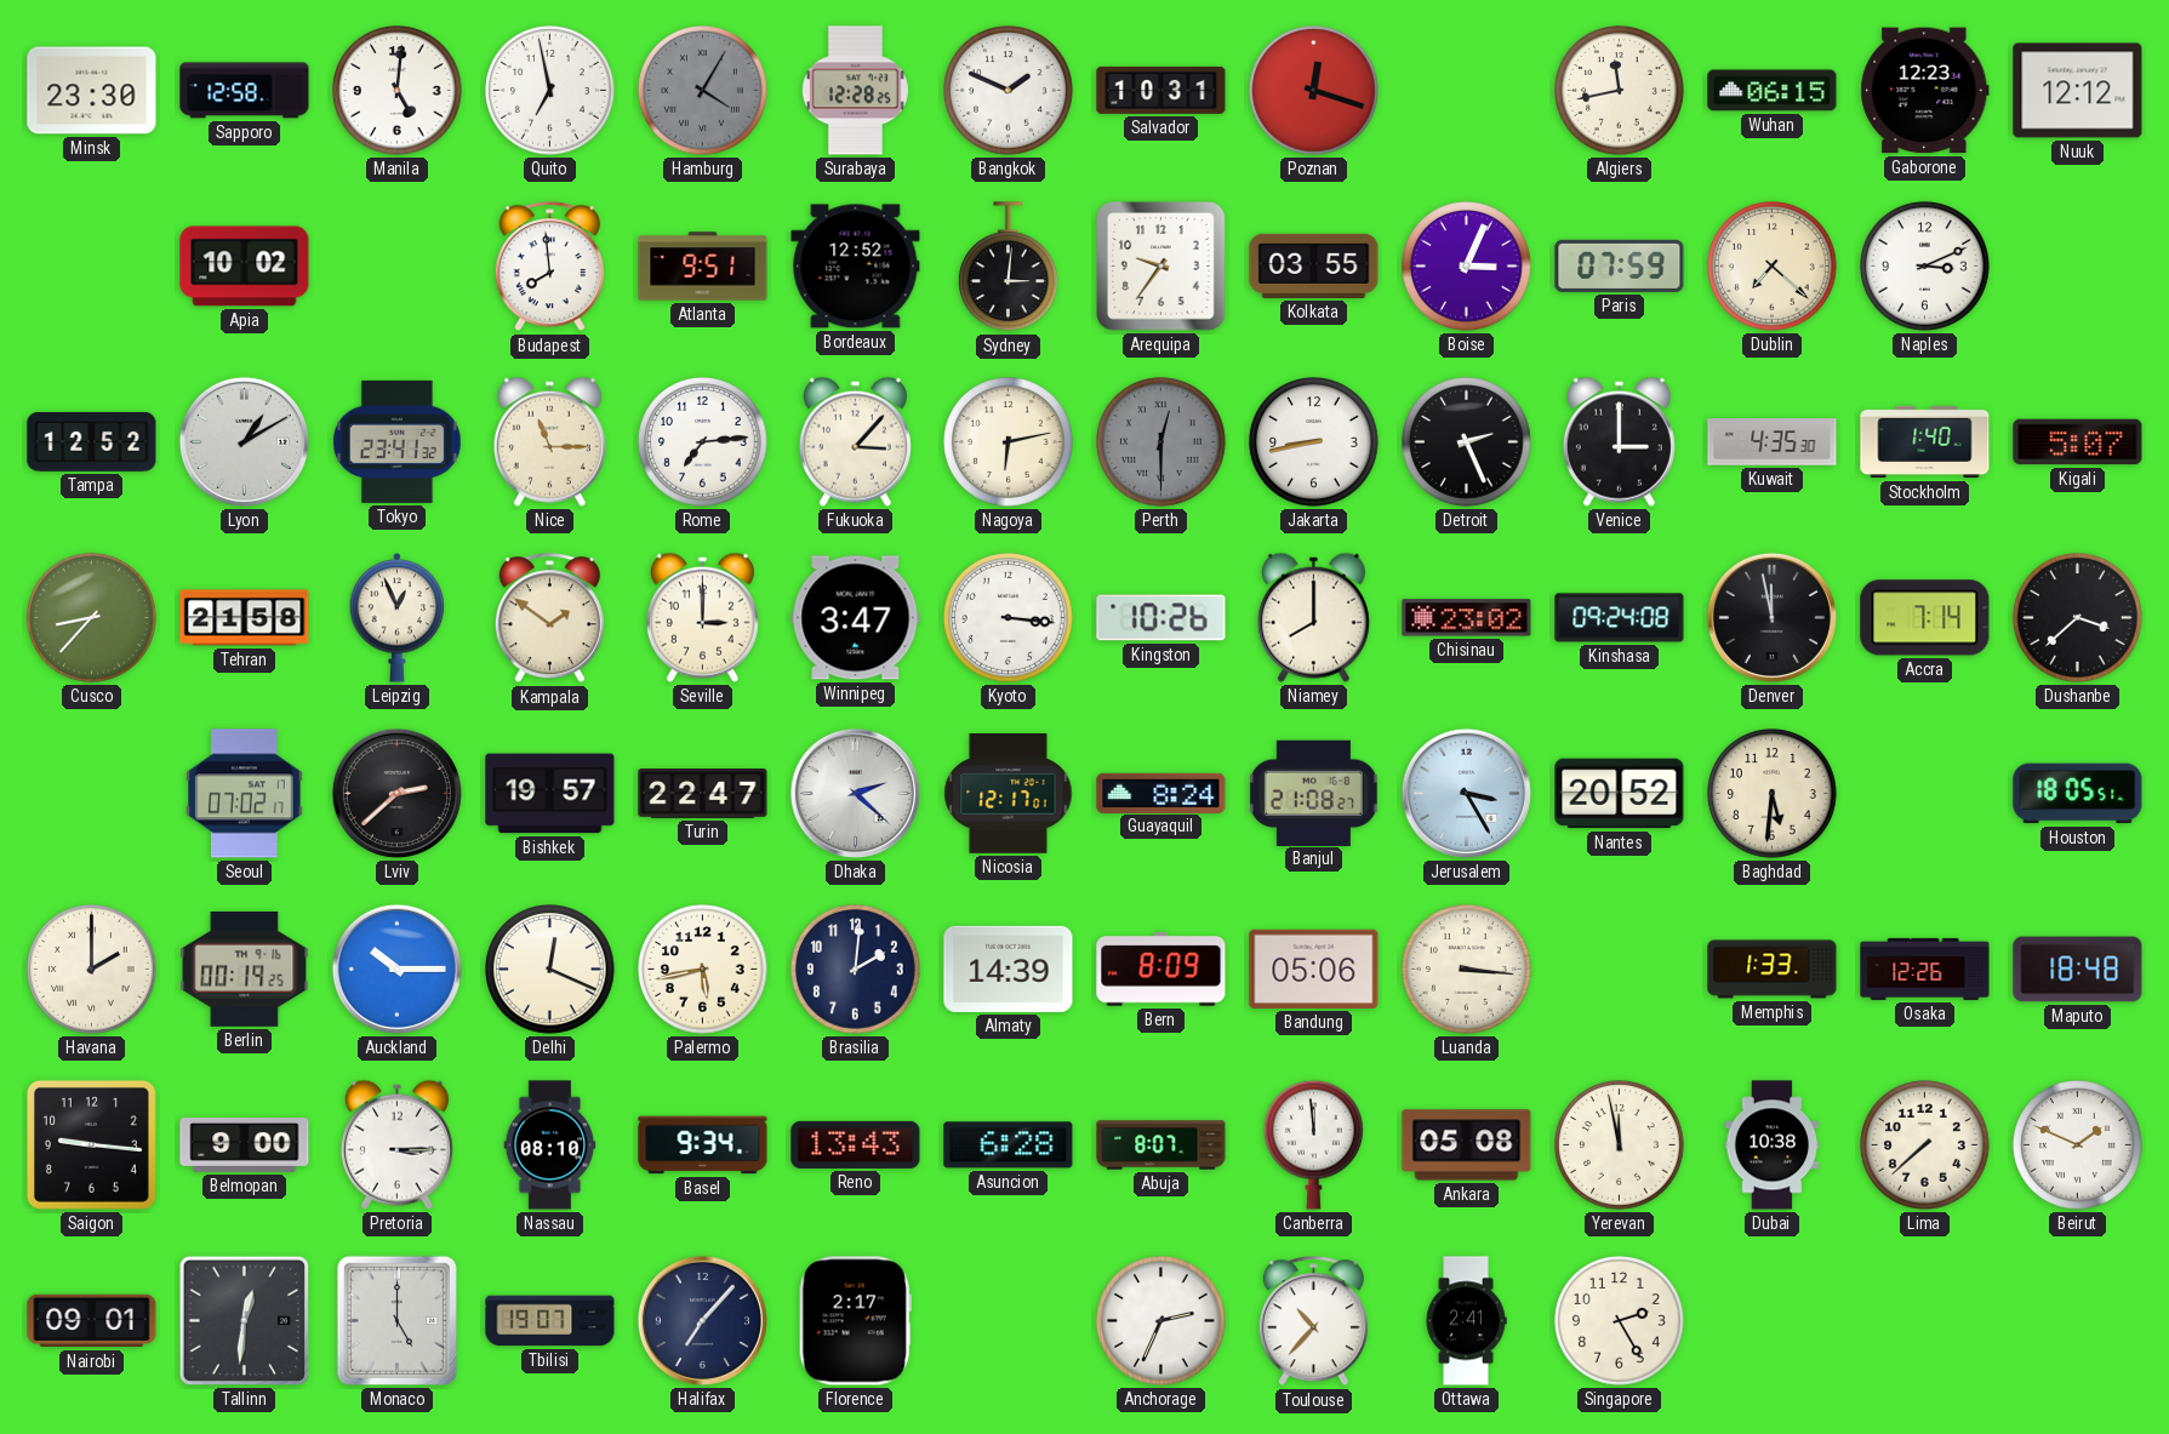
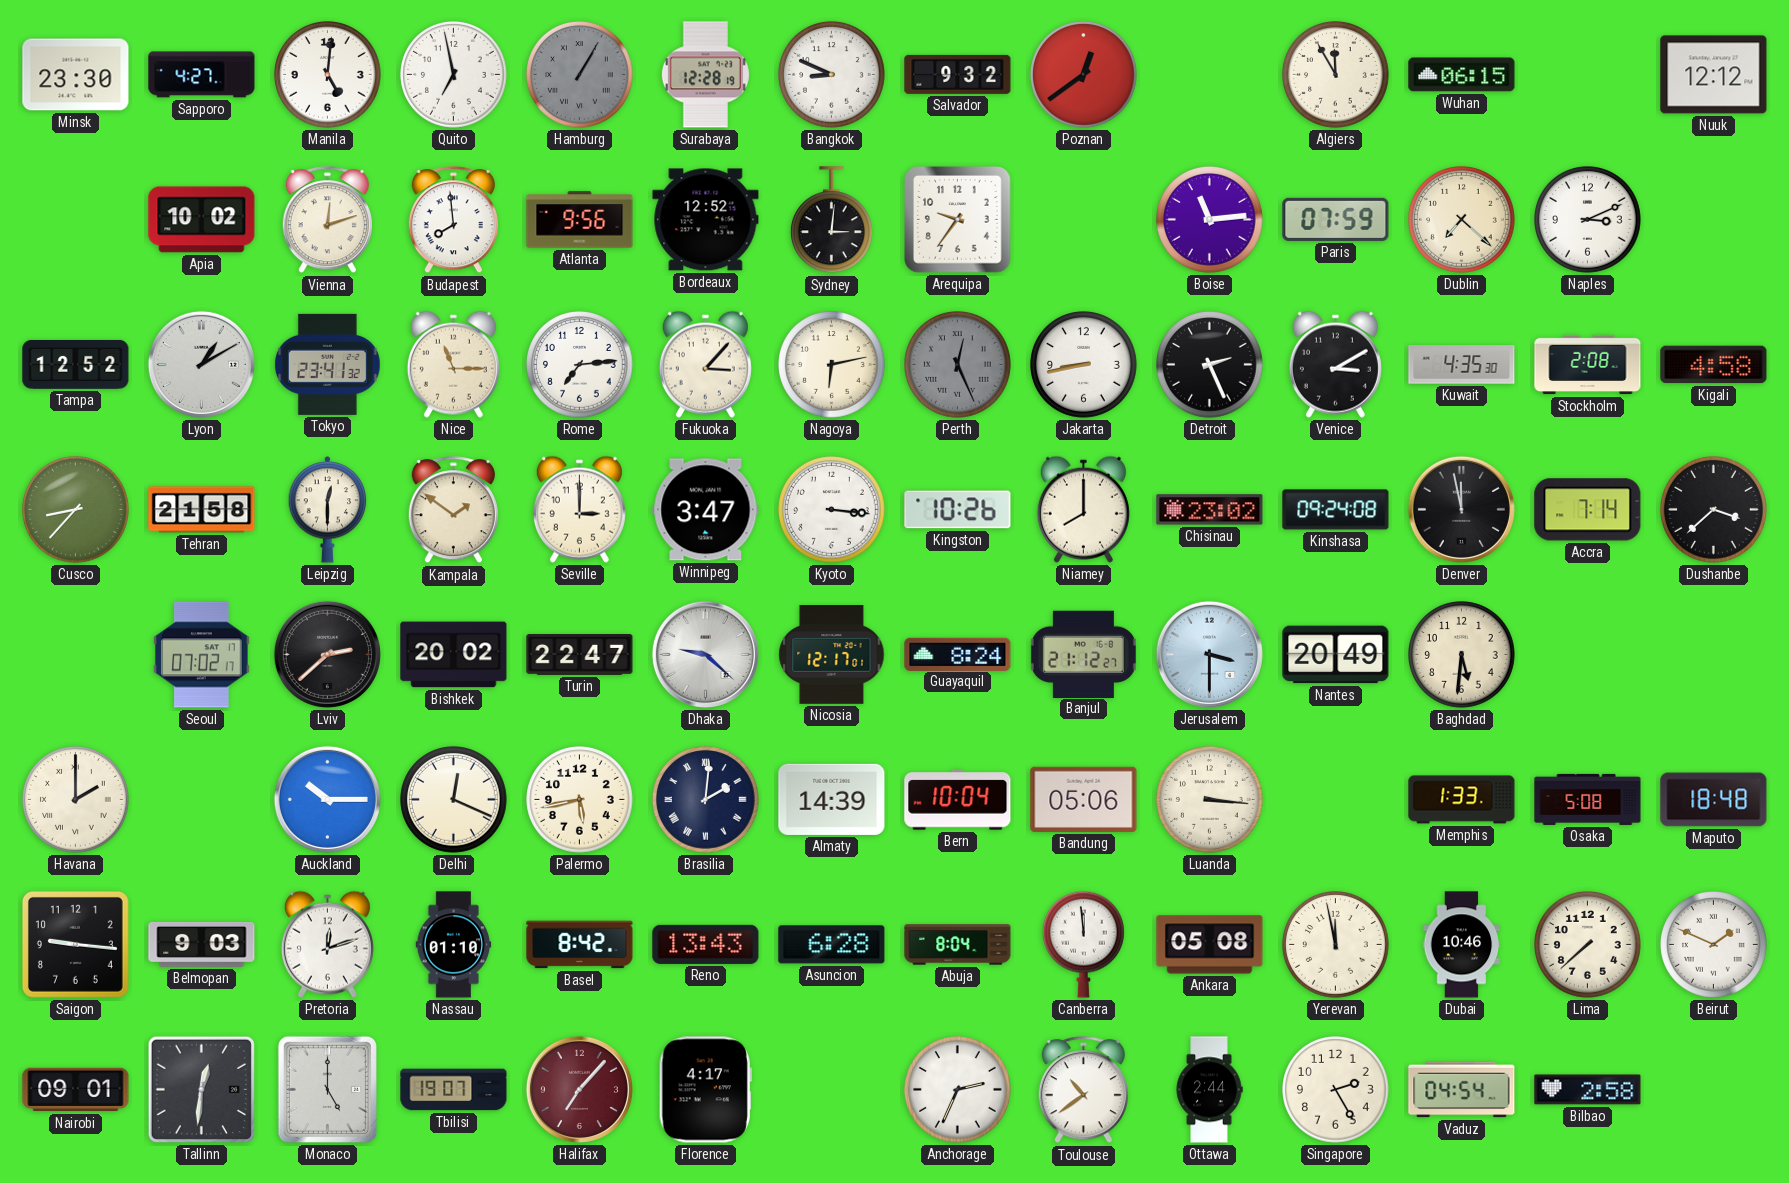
Sapporo: 12:58 -> 4:27
Hamburg: 4:05 -> 1:05
Surabaya: 12:28:25 -> 12:28:19
Bangkok: 1:49 -> 8:49
Salvador: 10:31 -> 9:32
Poznan: 12:18 -> 12:39
Algiers: 11:43 -> 11:55
Gaborone: 12:23 -> none
Vienna: none -> 12:12
Atlanta: 9:51 -> 9:56
Kolkata: 03:55 -> none
Boise: 3:04 -> 11:14
Perth: 12:30 -> 12:26
Venice: 3:00 -> 3:10
Stockholm: 1:40 -> 2:08
Kigali: 5:07 -> 4:58
Leipzig: 12:56 -> 12:30
Bishkek: 19:57 -> 20:02
Dhaka: 2:22 -> 9:22
Banjul: 21:08 -> 21:12
Jerusalem: 3:25 -> 3:30
Nantes: 20:52 -> 20:49
Houston: 18:05 -> none
Berlin: 00:19 -> none
Brasilia numerals: Arabic -> Roman
Bern: 8:09 -> 10:04
Osaka: 12:26 -> 5:08
Belmopan: 9:00 -> 9:03
Pretoria: 3:15 -> 12:12
Nassau: 08:10 -> 01:10
Basel: 9:34 -> 8:42
Abuja: 8:07 -> 8:04
Dubai: 10:38 -> 10:46
Halifax dial: navy -> burgundy
Florence: 2:17 -> 4:17
Toulouse: 10:37 -> 10:39
Ottawa: 2:41 -> 2:44
Vaduz: none -> 04:54
Bilbao: none -> 2:58
